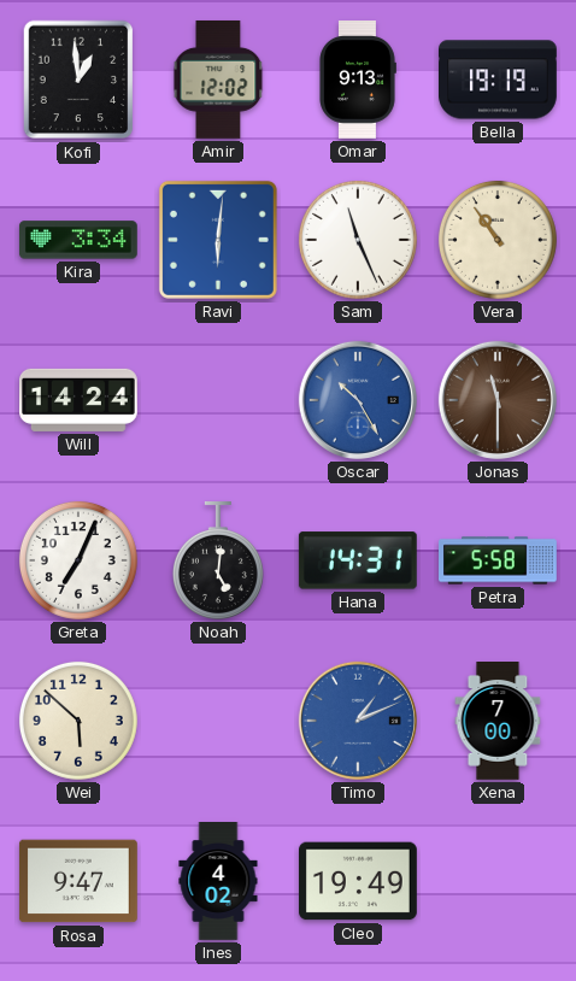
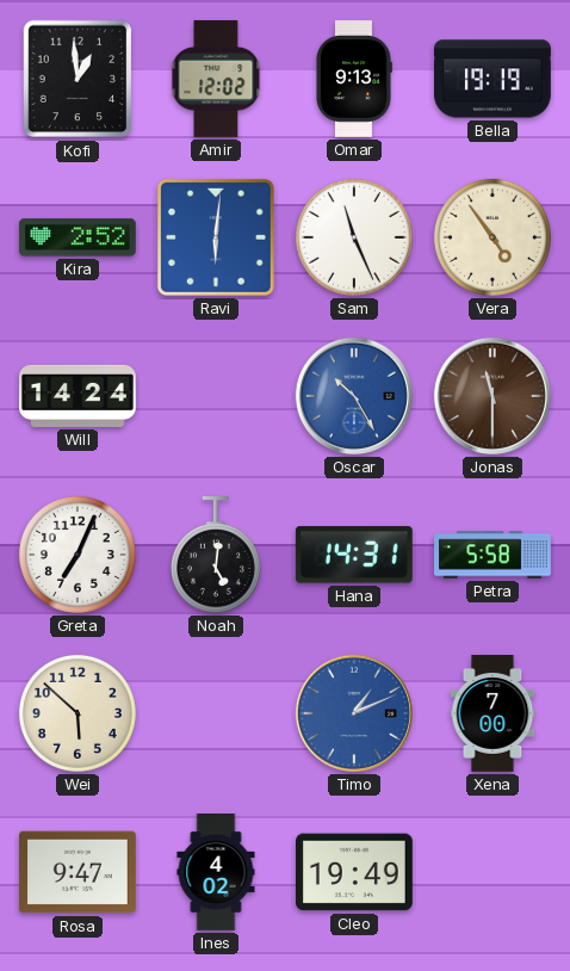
Kira: 3:34 -> 2:52
Vera: 10:54 -> 4:54
